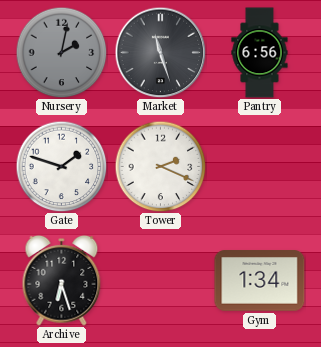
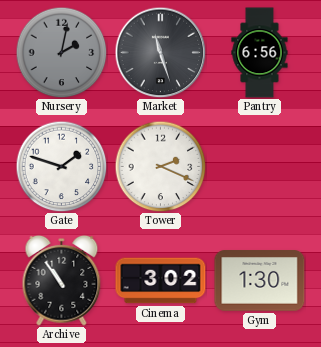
Archive: 6:27 -> 10:54
Cinema: none -> 3:02
Gym: 1:34 -> 1:30
